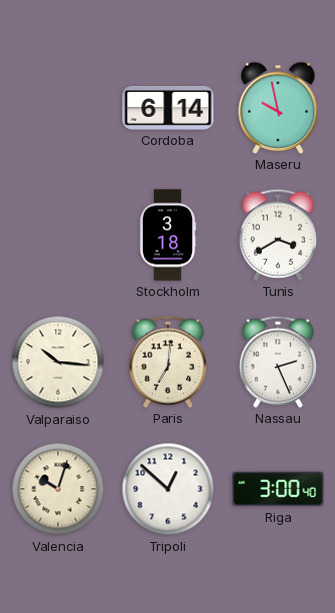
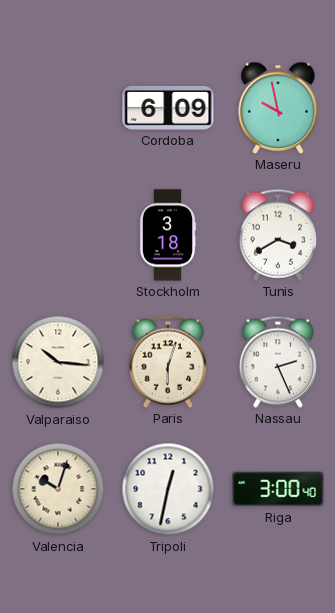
Cordoba: 6:14 -> 6:09
Paris: 7:01 -> 6:03
Tripoli: 12:52 -> 12:32
